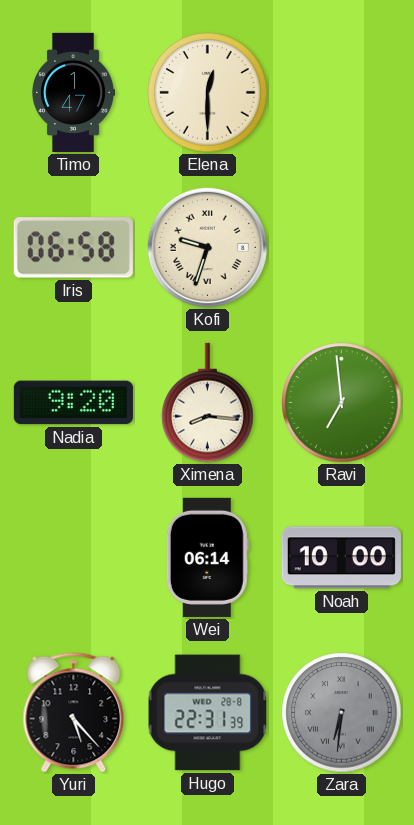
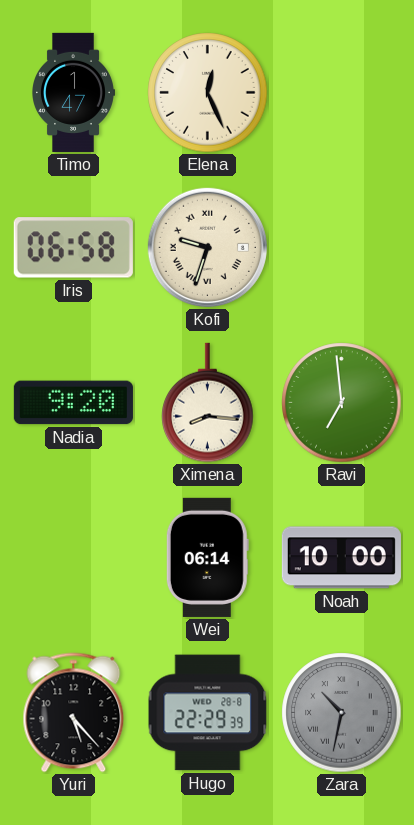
Elena: 12:30 -> 12:26
Hugo: 22:31 -> 22:29
Zara: 6:31 -> 10:32
